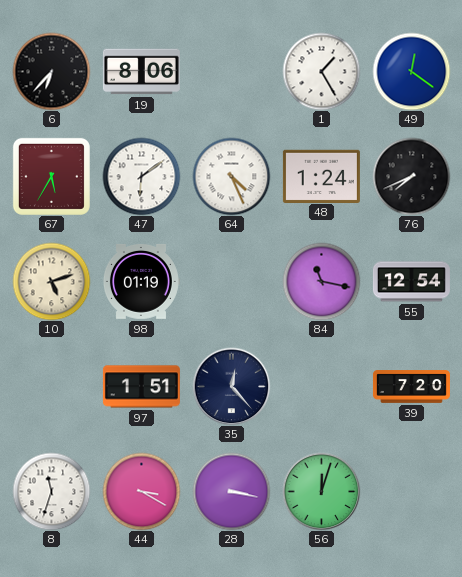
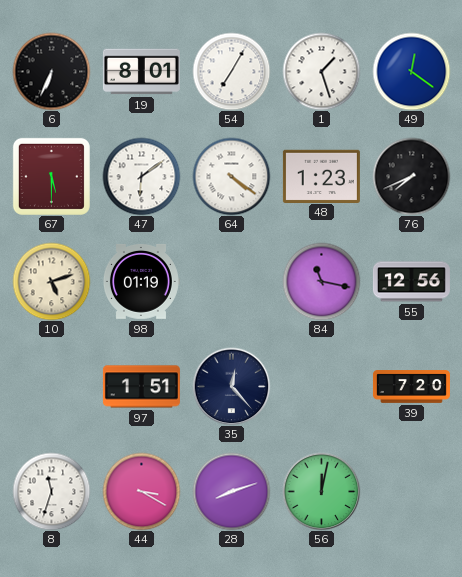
6: 6:37 -> 6:34
19: 8:06 -> 8:01
54: none -> 7:05
1: 1:25 -> 1:27
67: 5:35 -> 5:30
64: 4:26 -> 4:21
48: 1:24 -> 1:23
55: 12:54 -> 12:56
28: 3:17 -> 8:12
56: 12:03 -> 12:02
